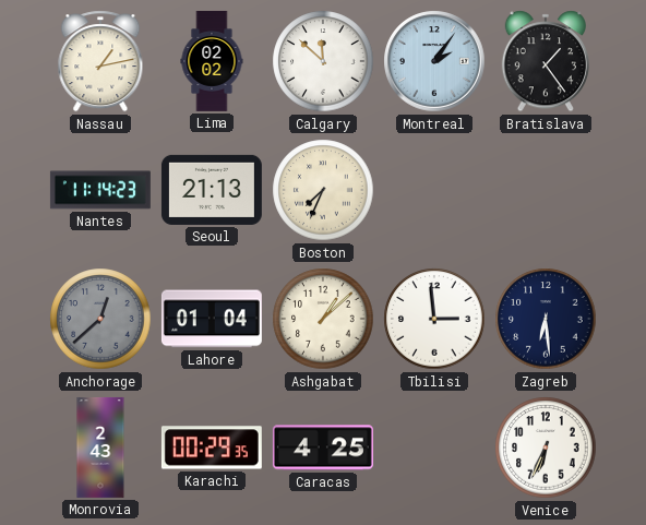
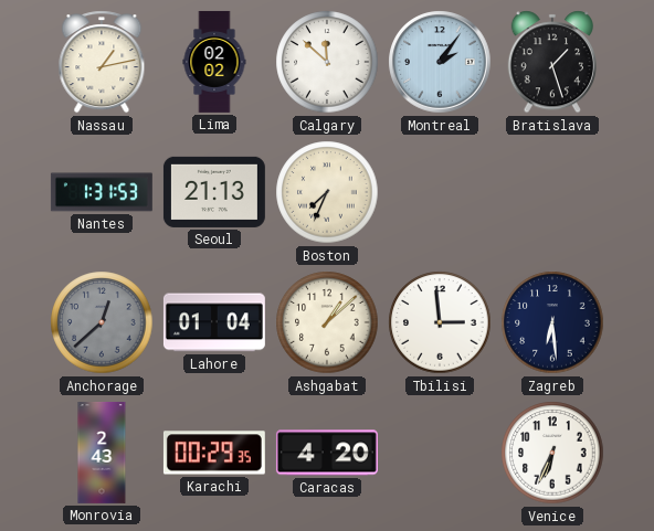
Bratislava: 1:24 -> 1:27
Nantes: 11:14 -> 1:31
Caracas: 4:25 -> 4:20
